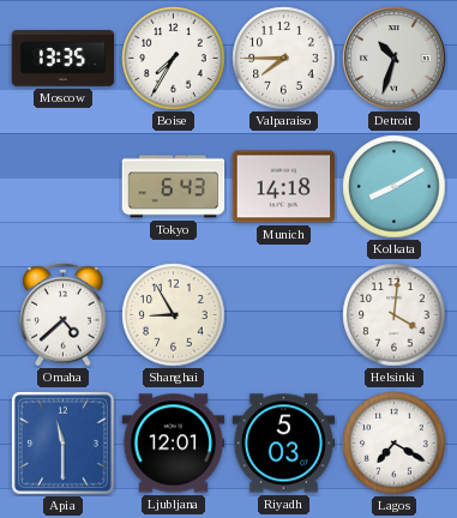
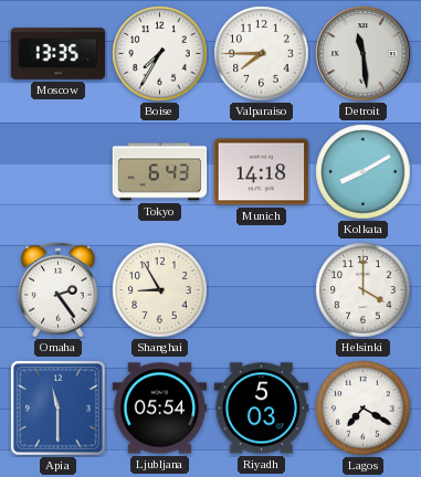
Detroit: 10:33 -> 11:29
Omaha: 4:38 -> 2:24
Helsinki: 4:01 -> 4:00
Ljubljana: 12:01 -> 05:54
